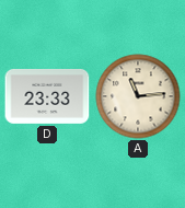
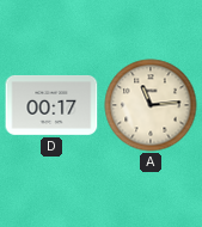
D: 23:33 -> 00:17
